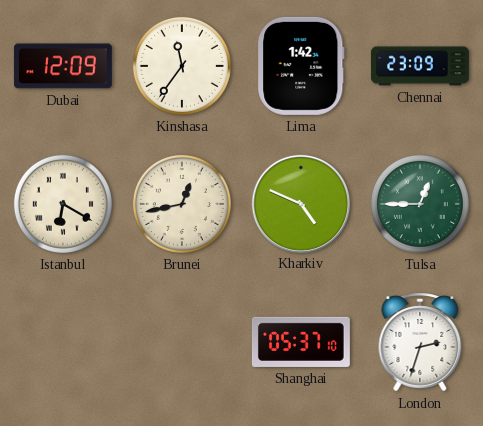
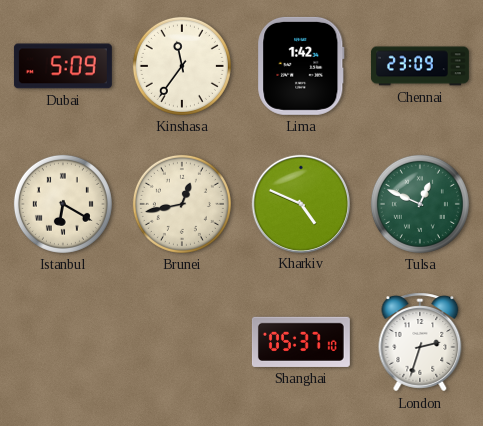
Dubai: 12:09 -> 5:09
Tulsa: 12:45 -> 12:49
